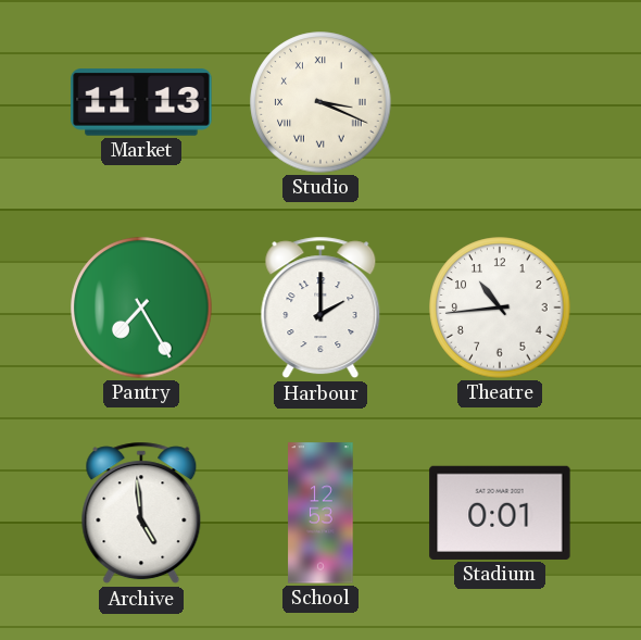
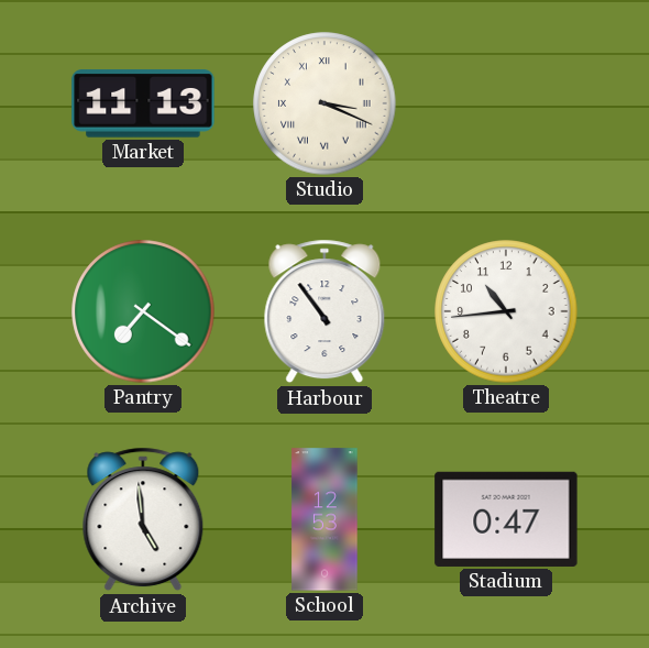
Pantry: 7:25 -> 7:21
Harbour: 2:00 -> 10:54
Stadium: 0:01 -> 0:47
